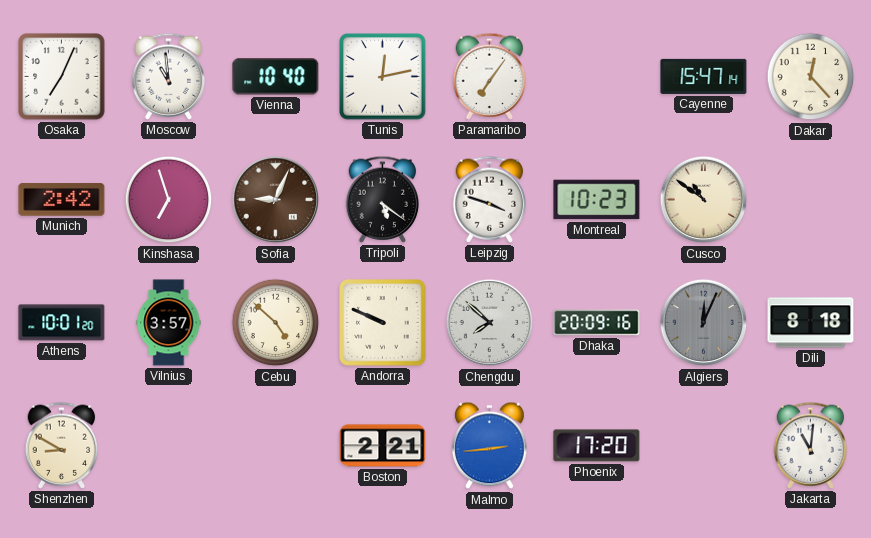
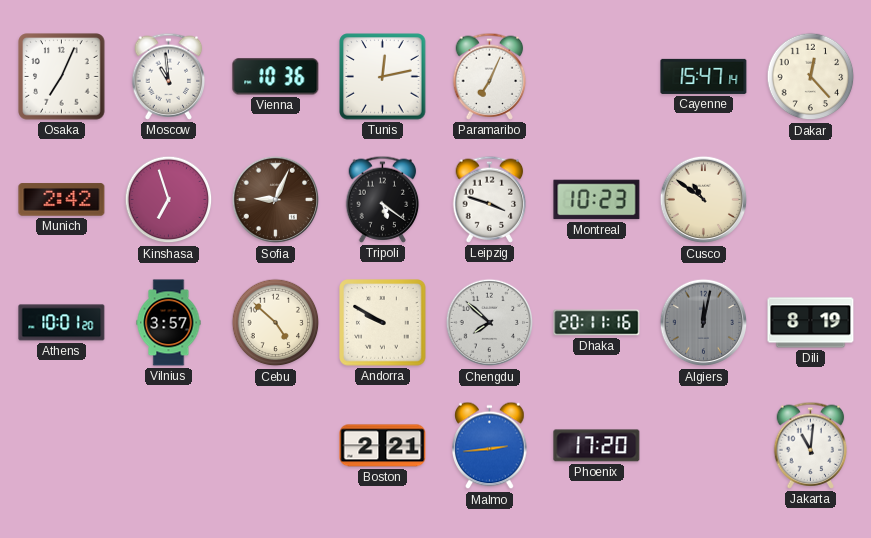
Vienna: 10:40 -> 10:36
Paramaribo: 7:06 -> 7:04
Andorra: 9:49 -> 9:50
Dhaka: 20:09 -> 20:11
Algiers: 12:04 -> 12:02
Dili: 8:18 -> 8:19
Shenzhen: 8:50 -> none
